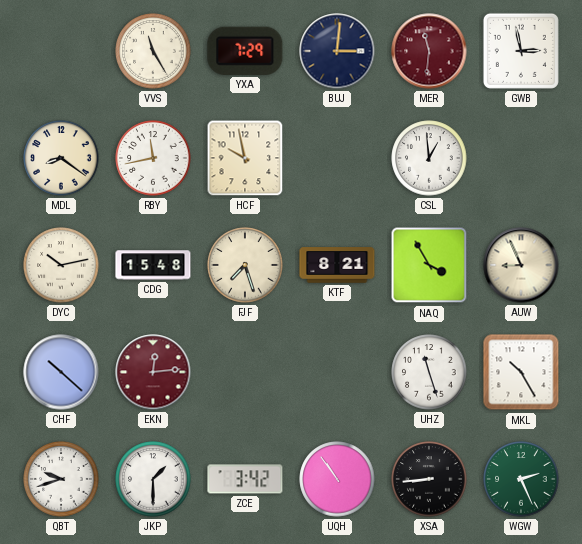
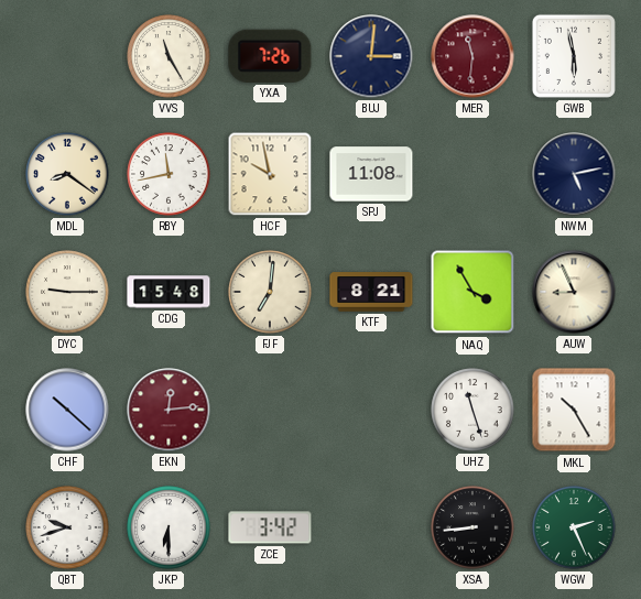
YXA: 7:29 -> 7:26
GWB: 2:58 -> 5:58
SPJ: none -> 11:08
CSL: 12:59 -> none
NWM: none -> 5:13
DYC: 10:13 -> 9:15
FJF: 7:27 -> 7:01
JKP: 1:30 -> 6:30
UQH: 10:54 -> none
